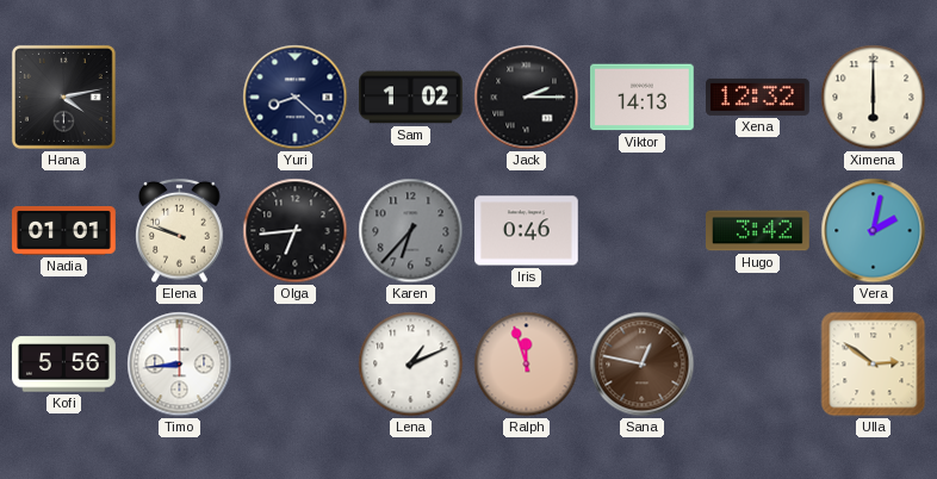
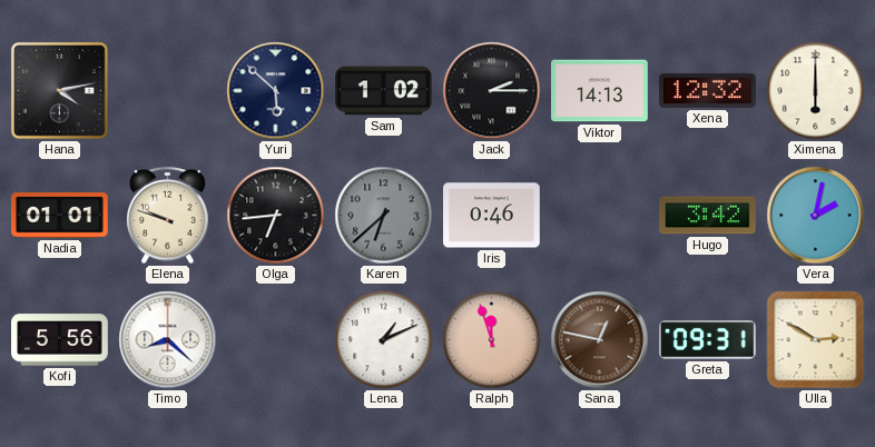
Yuri: 8:22 -> 5:52
Karen: 6:37 -> 6:38
Timo: 8:44 -> 8:22
Greta: none -> 09:31
Ulla: 2:51 -> 2:50
